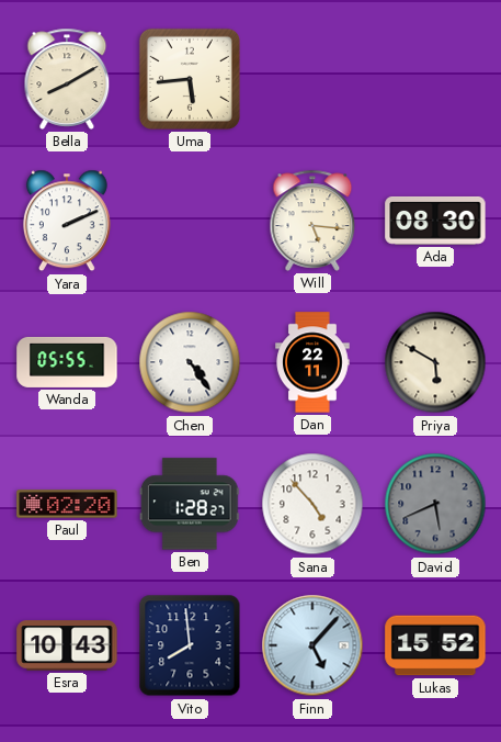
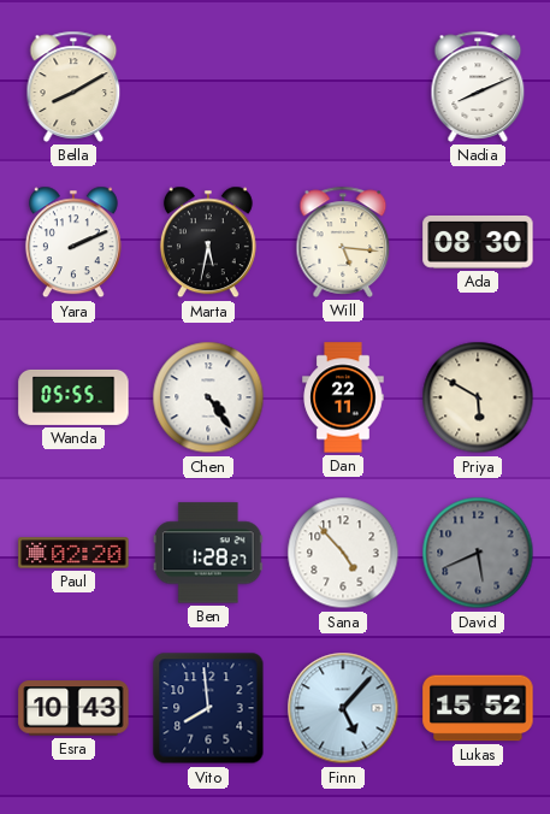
Uma: 5:44 -> none
Nadia: none -> 8:11
Marta: none -> 5:32
